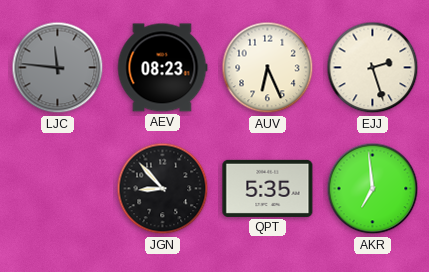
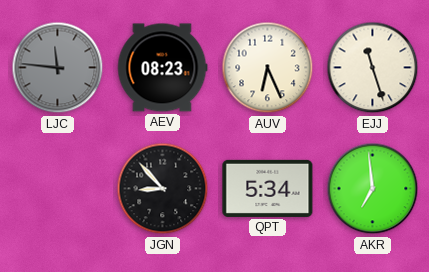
EJJ: 2:27 -> 11:27
QPT: 5:35 -> 5:34
